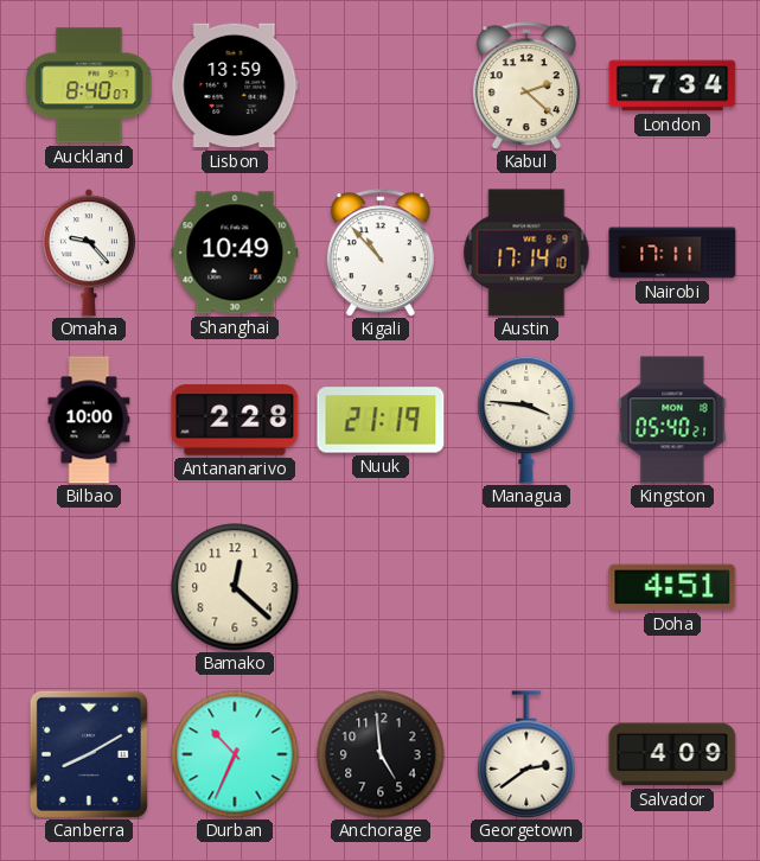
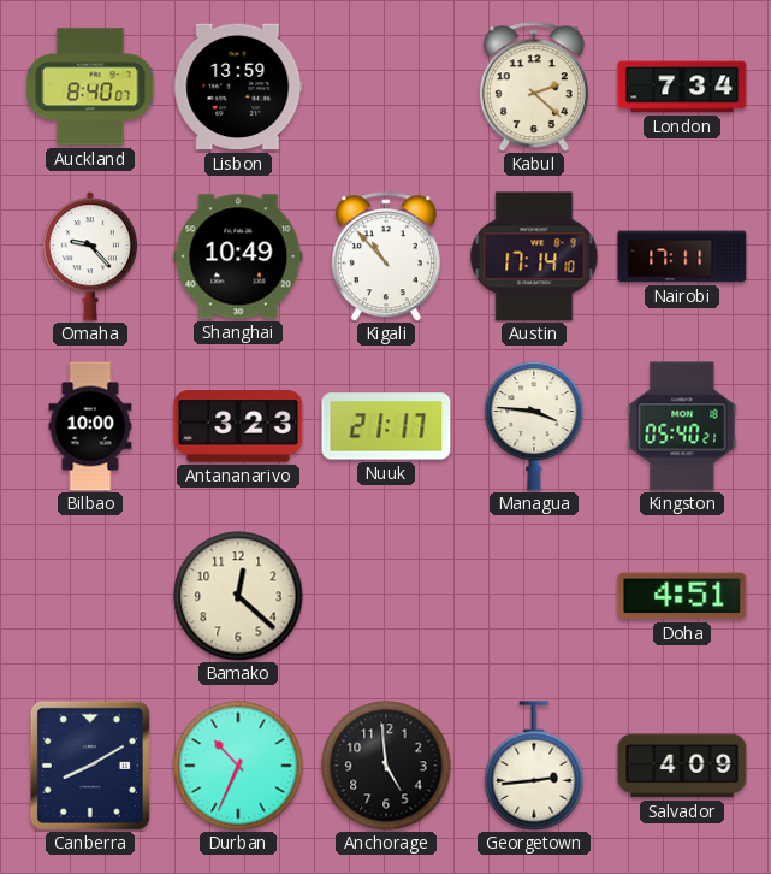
Antananarivo: 2:28 -> 3:23
Nuuk: 21:19 -> 21:17
Georgetown: 2:39 -> 2:44
